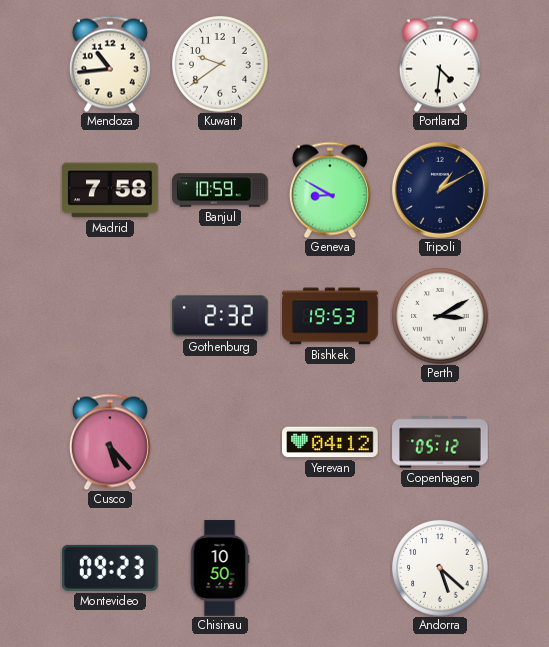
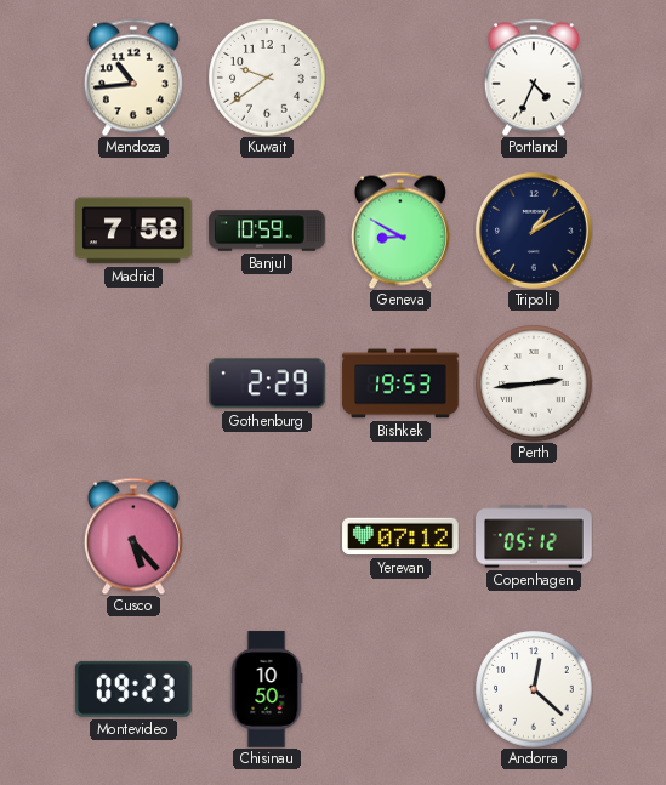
Portland: 4:31 -> 4:34
Gothenburg: 2:32 -> 2:29
Perth: 3:10 -> 2:44
Yerevan: 04:12 -> 07:12
Andorra: 5:22 -> 12:22
